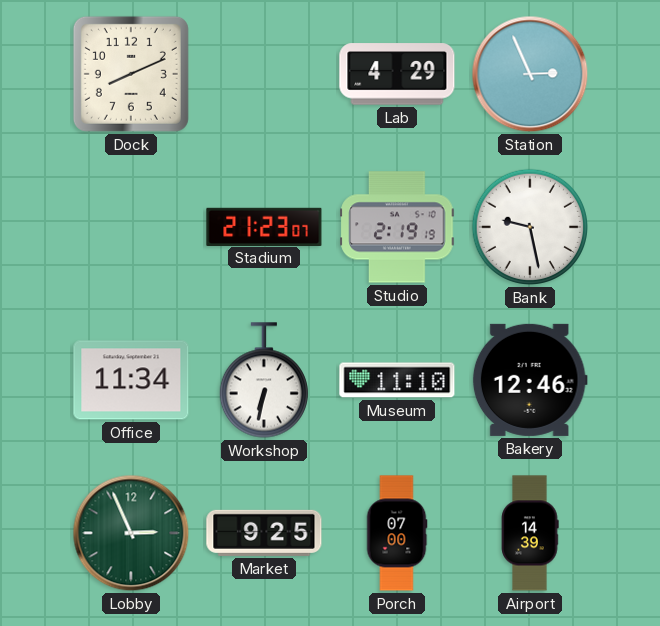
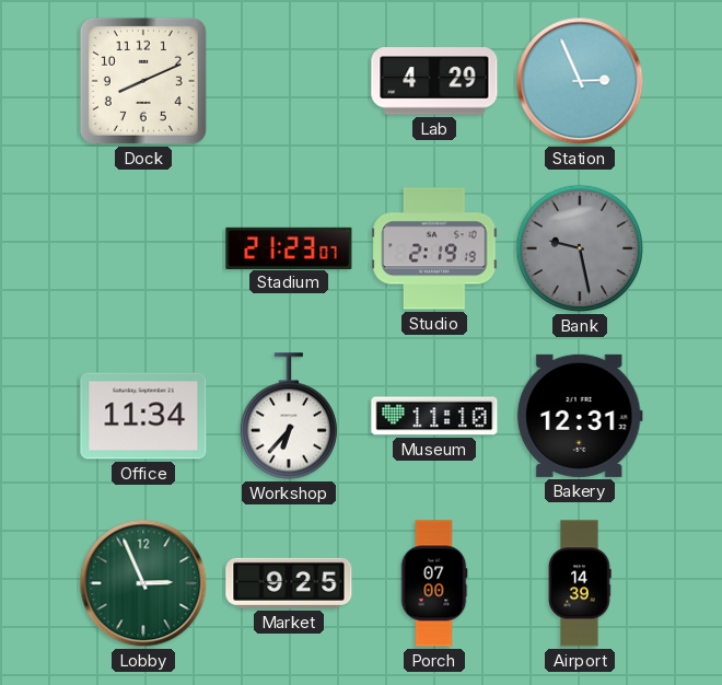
Bank dial: white -> grey
Workshop: 6:32 -> 6:37
Bakery: 12:46 -> 12:31
